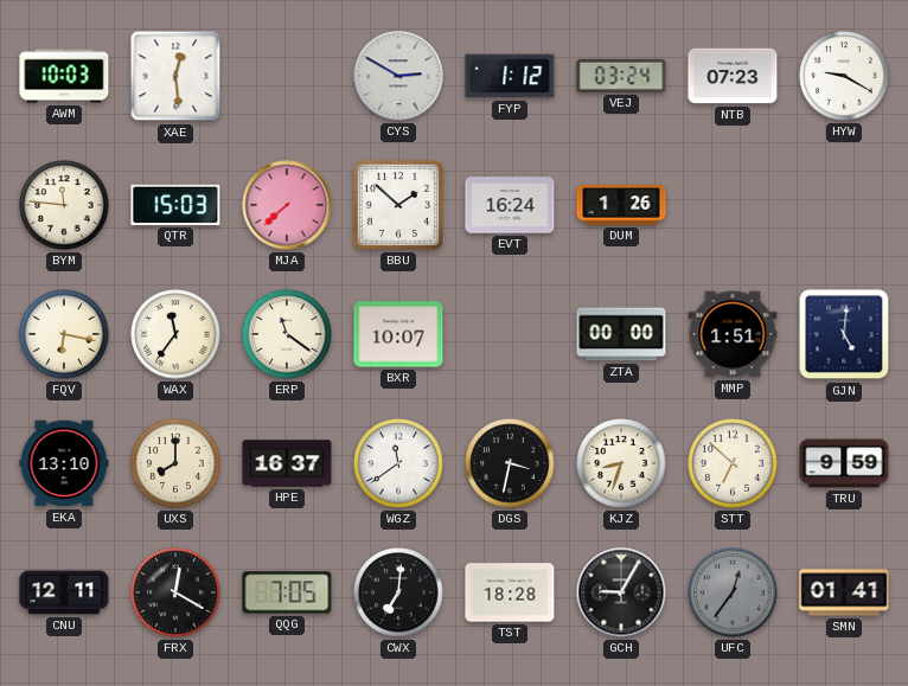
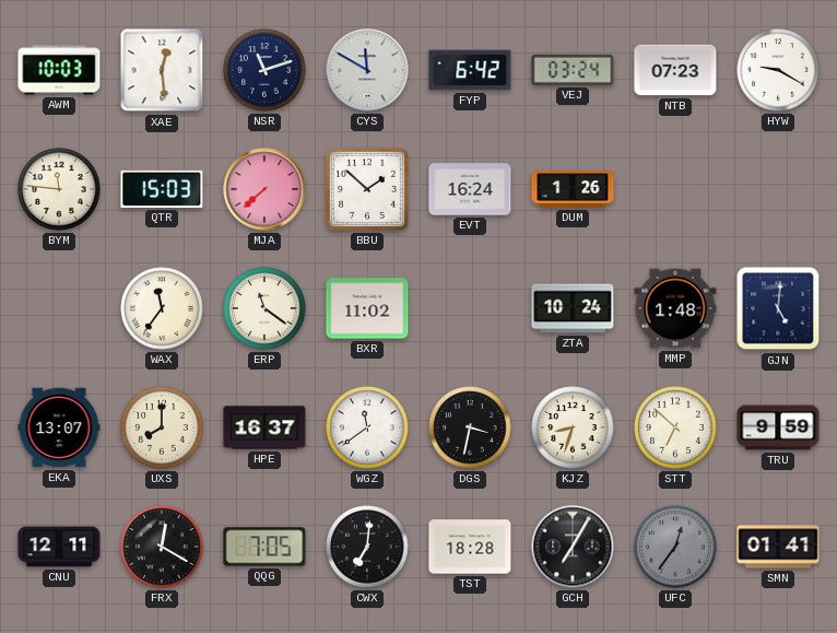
NSR: none -> 11:12
CYS: 2:50 -> 11:50
FYP: 1:12 -> 6:42
FQV: 6:17 -> none
BXR: 10:07 -> 11:02
ZTA: 00:00 -> 10:24
MMP: 1:51 -> 1:48
EKA: 13:10 -> 13:07
GCH: 9:05 -> 7:05
